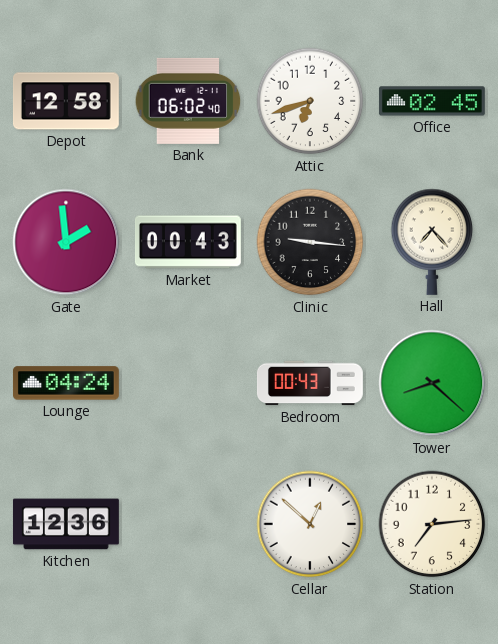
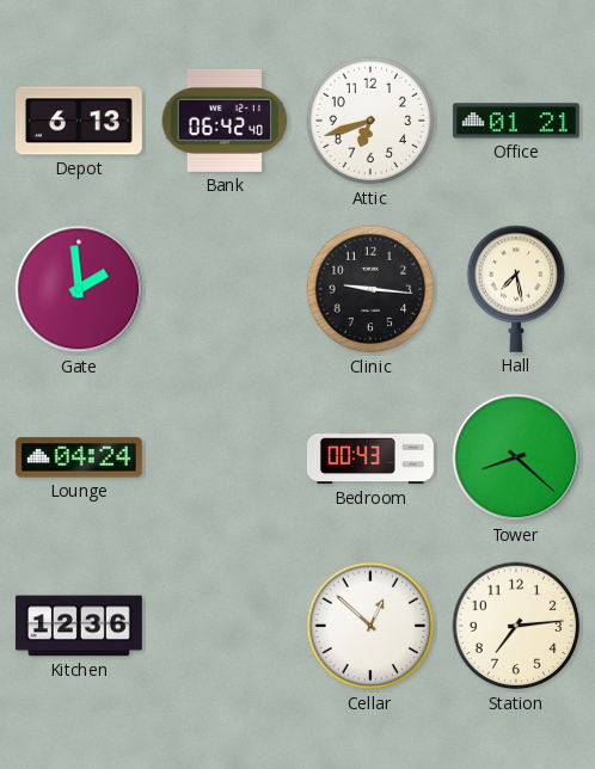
Depot: 12:58 -> 6:13
Bank: 06:02 -> 06:42
Office: 02:45 -> 01:21
Market: 00:43 -> none
Hall: 7:23 -> 7:28
